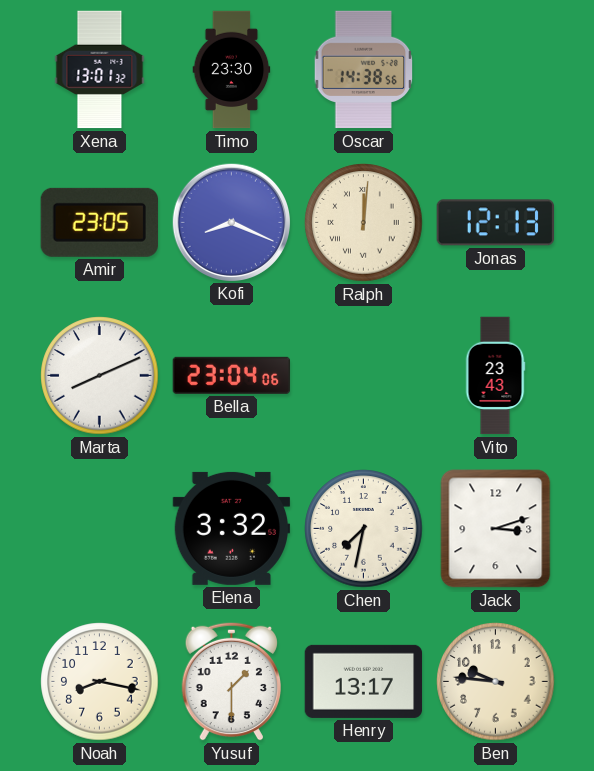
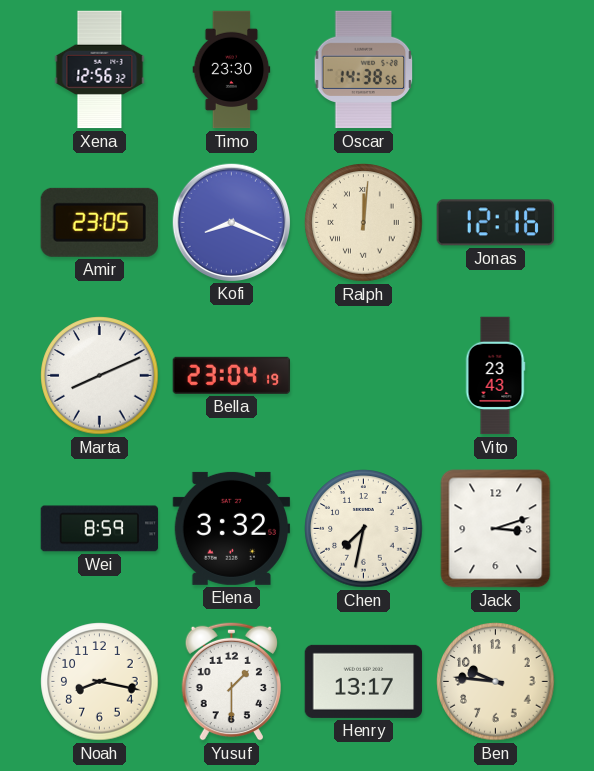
Xena: 13:01 -> 12:56
Jonas: 12:13 -> 12:16
Bella: 23:04:06 -> 23:04:19
Wei: none -> 8:59
